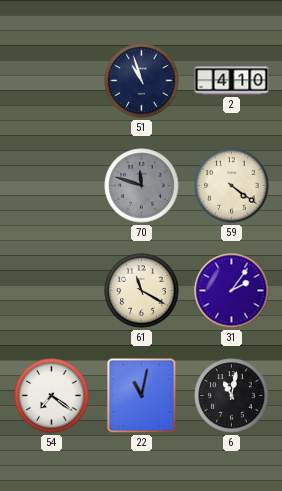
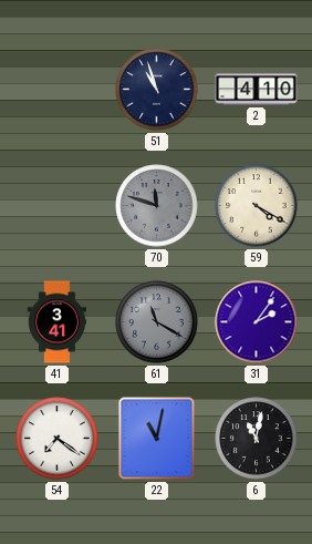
59: 4:21 -> 4:20
41: none -> 3:41
61 dial: cream -> grey
